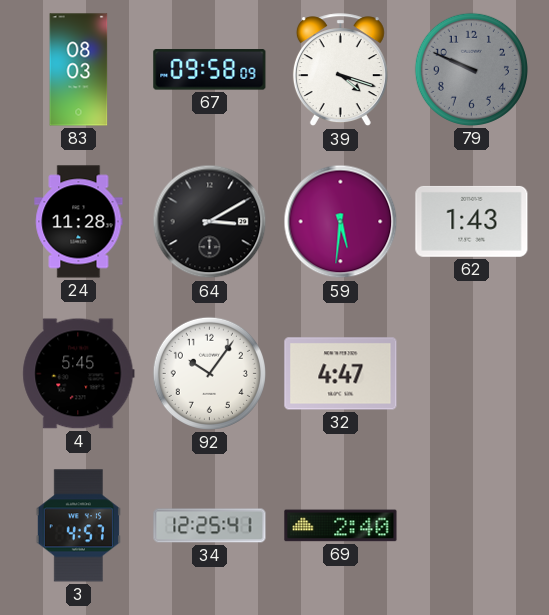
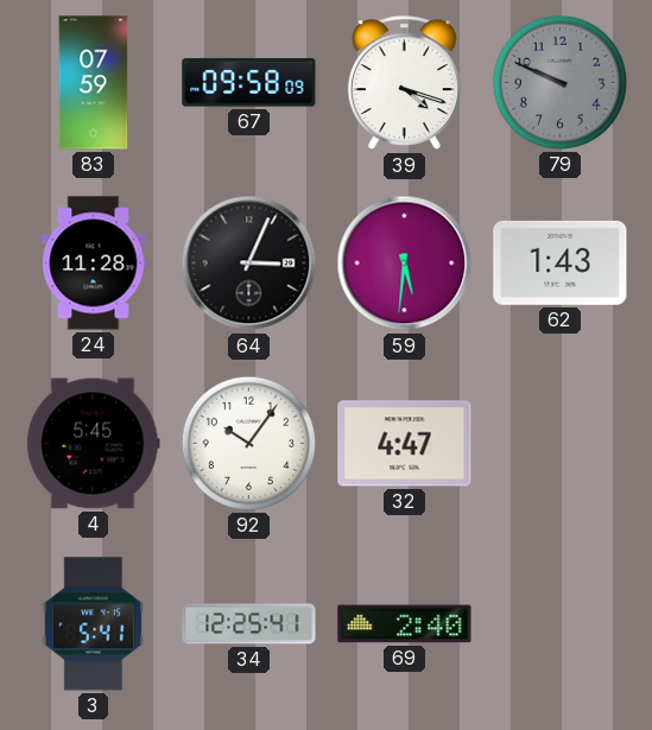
83: 08:03 -> 07:59
64: 3:10 -> 3:04
3: 4:57 -> 5:41
